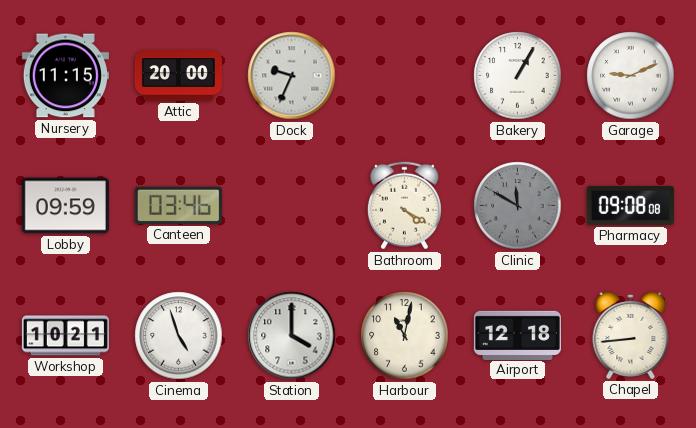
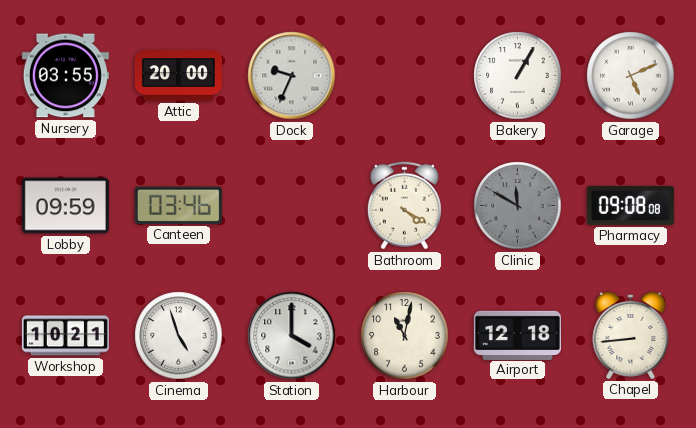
Nursery: 11:15 -> 03:55
Garage: 9:11 -> 5:11
